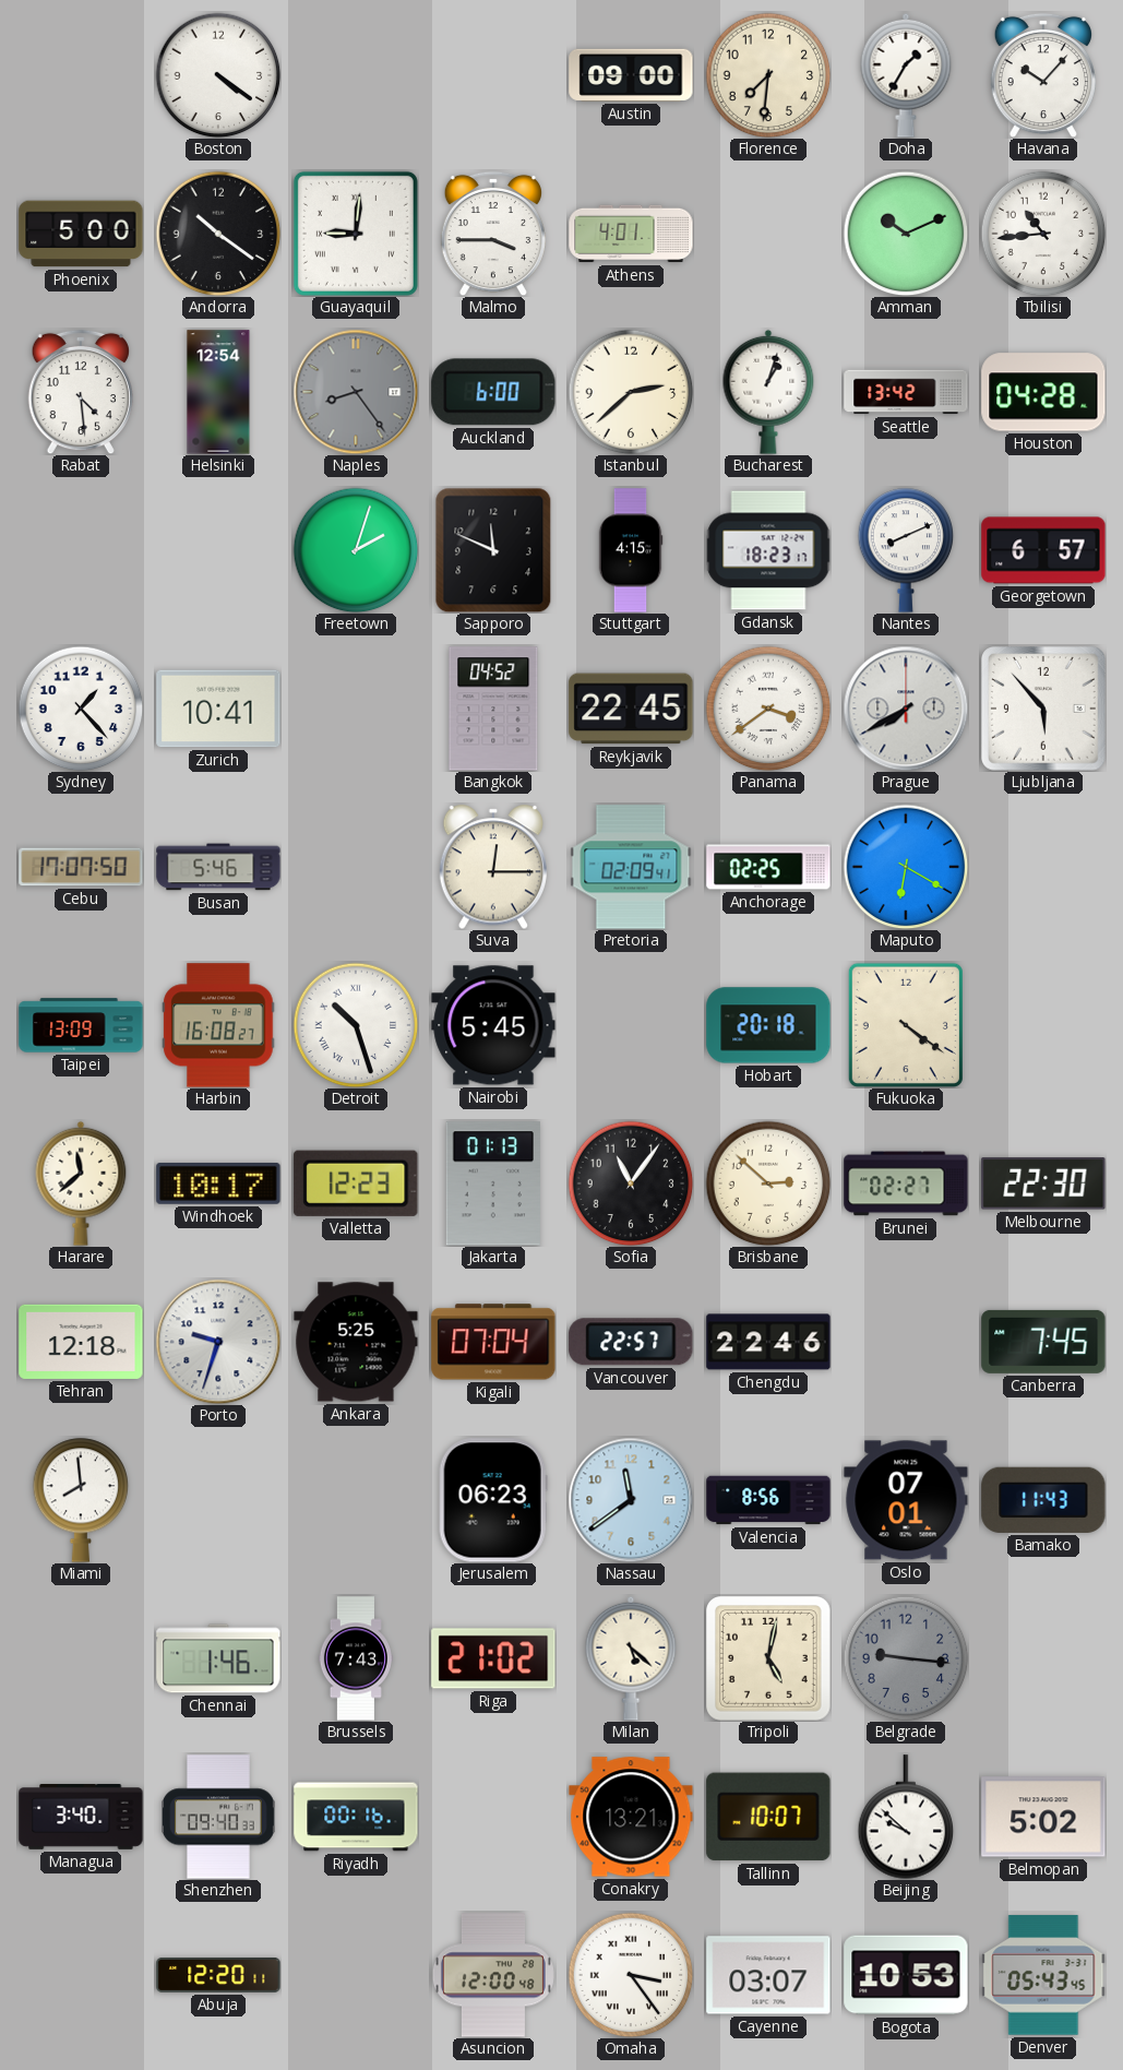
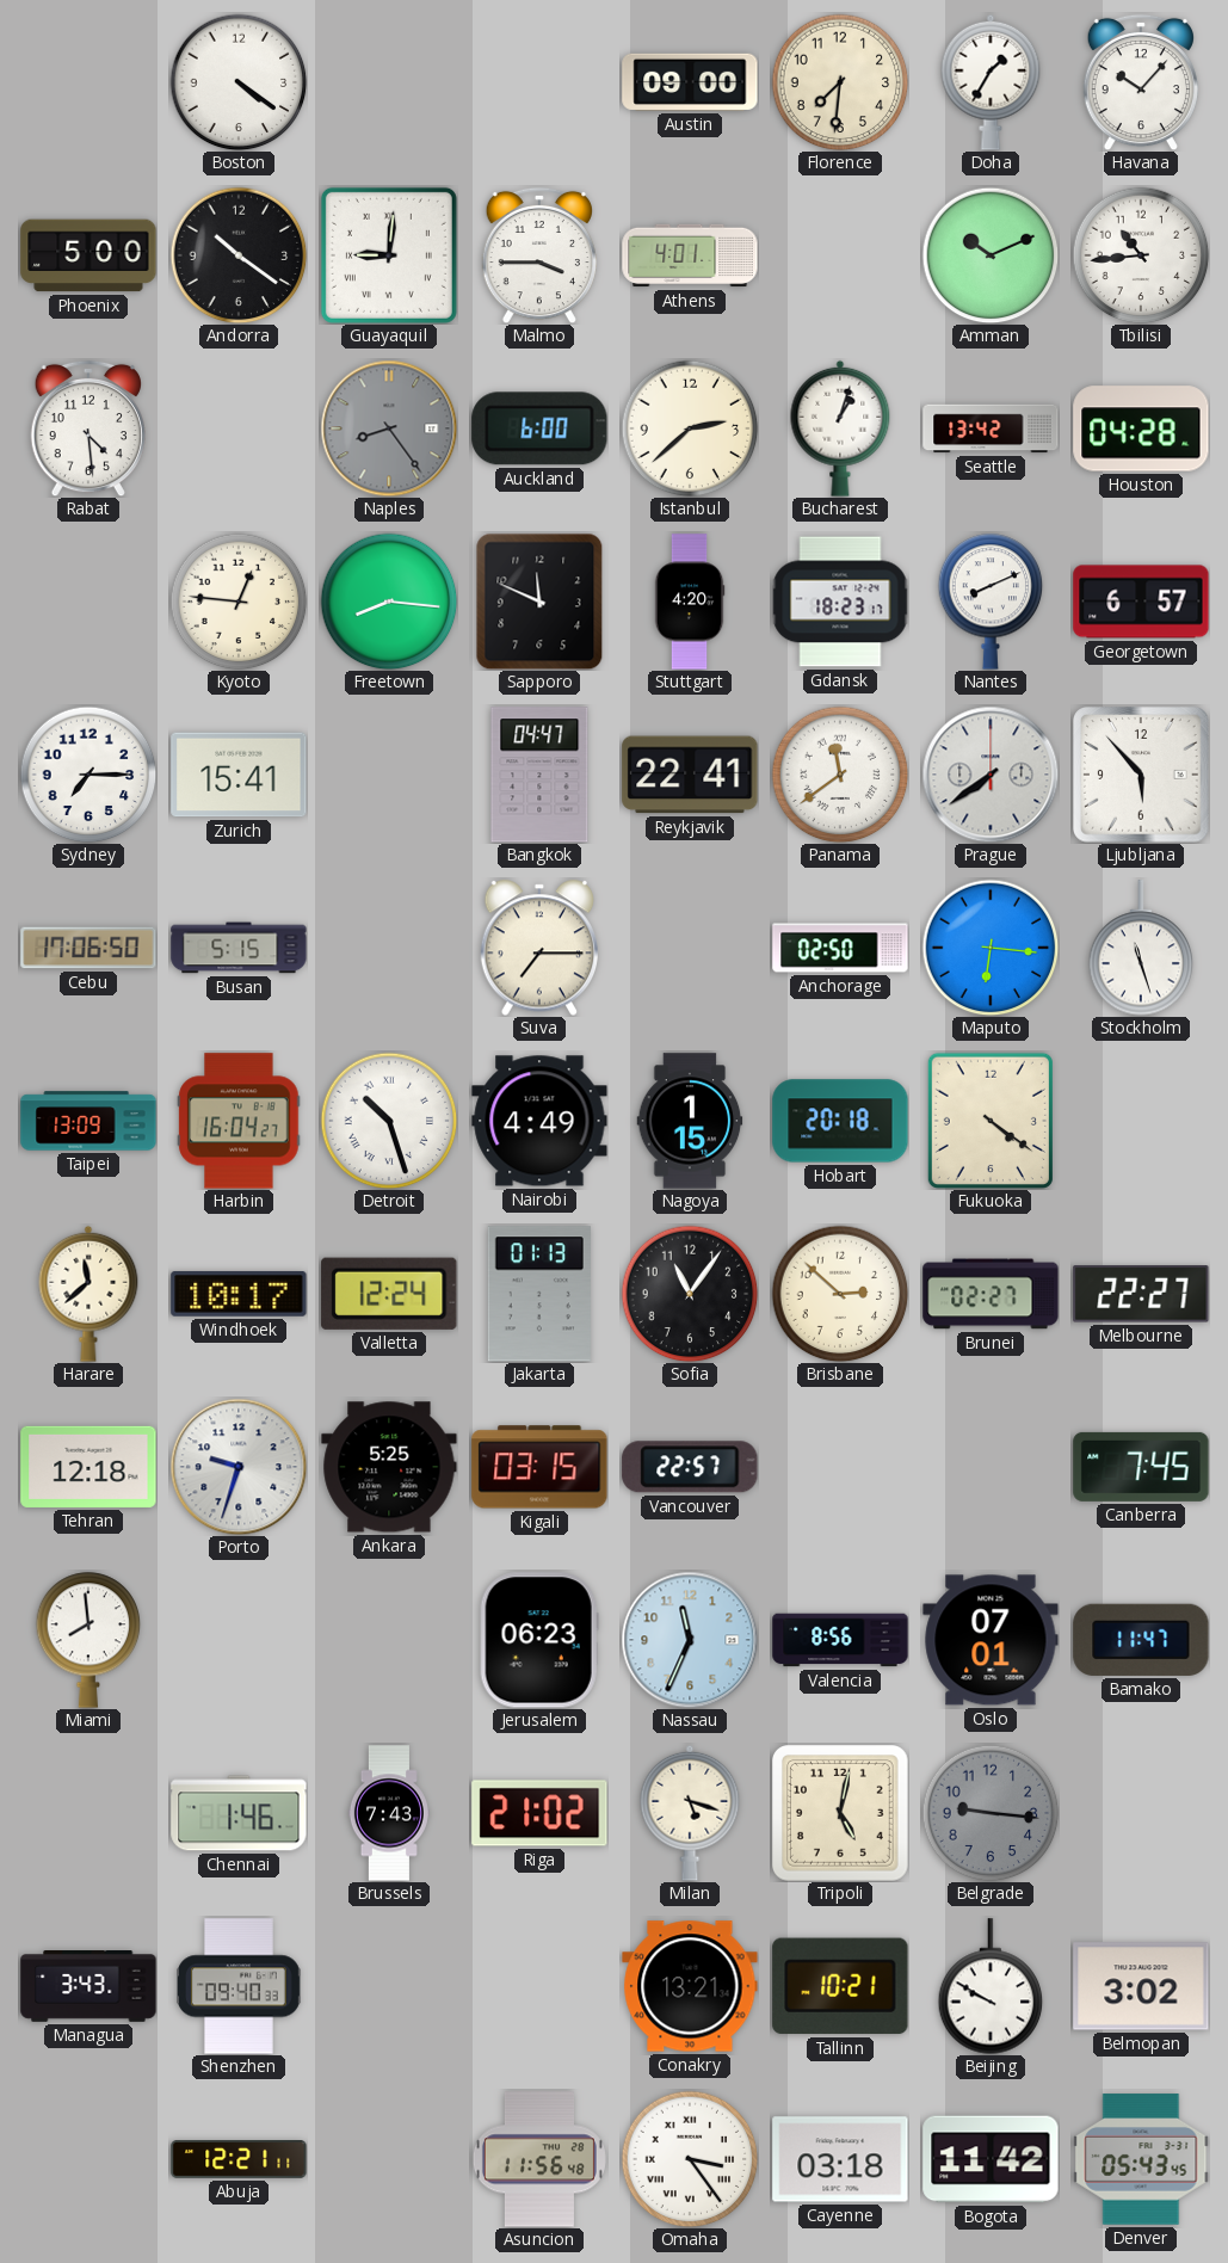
Helsinki: 12:54 -> none
Kyoto: none -> 12:46
Freetown: 2:03 -> 8:16
Stuttgart: 4:15 -> 4:20
Sydney: 1:23 -> 7:15
Zurich: 10:41 -> 15:41
Bangkok: 04:52 -> 04:47
Reykjavik: 22:45 -> 22:41
Panama: 3:39 -> 11:39
Prague: 7:40 -> 7:39
Cebu: 17:07 -> 17:06
Busan: 5:46 -> 5:15
Suva: 12:15 -> 7:15
Pretoria: 02:09 -> none
Anchorage: 02:25 -> 02:50
Maputo: 6:20 -> 6:16
Stockholm: none -> 11:27
Harbin: 16:08 -> 16:04
Nairobi: 5:45 -> 4:49
Nagoya: none -> 1:15
Valletta: 12:23 -> 12:24
Melbourne: 22:30 -> 22:27
Kigali: 07:04 -> 03:15
Chengdu: 22:46 -> none
Nassau: 11:39 -> 11:34
Bamako: 11:43 -> 11:47
Milan: 5:22 -> 5:18
Managua: 3:40 -> 3:43
Riyadh: 00:16 -> none
Tallinn: 10:07 -> 10:21
Beijing: 9:52 -> 9:50
Belmopan: 5:02 -> 3:02
Abuja: 12:20 -> 12:21
Asuncion: 12:00 -> 11:56
Cayenne: 03:07 -> 03:18
Bogota: 10:53 -> 11:42
